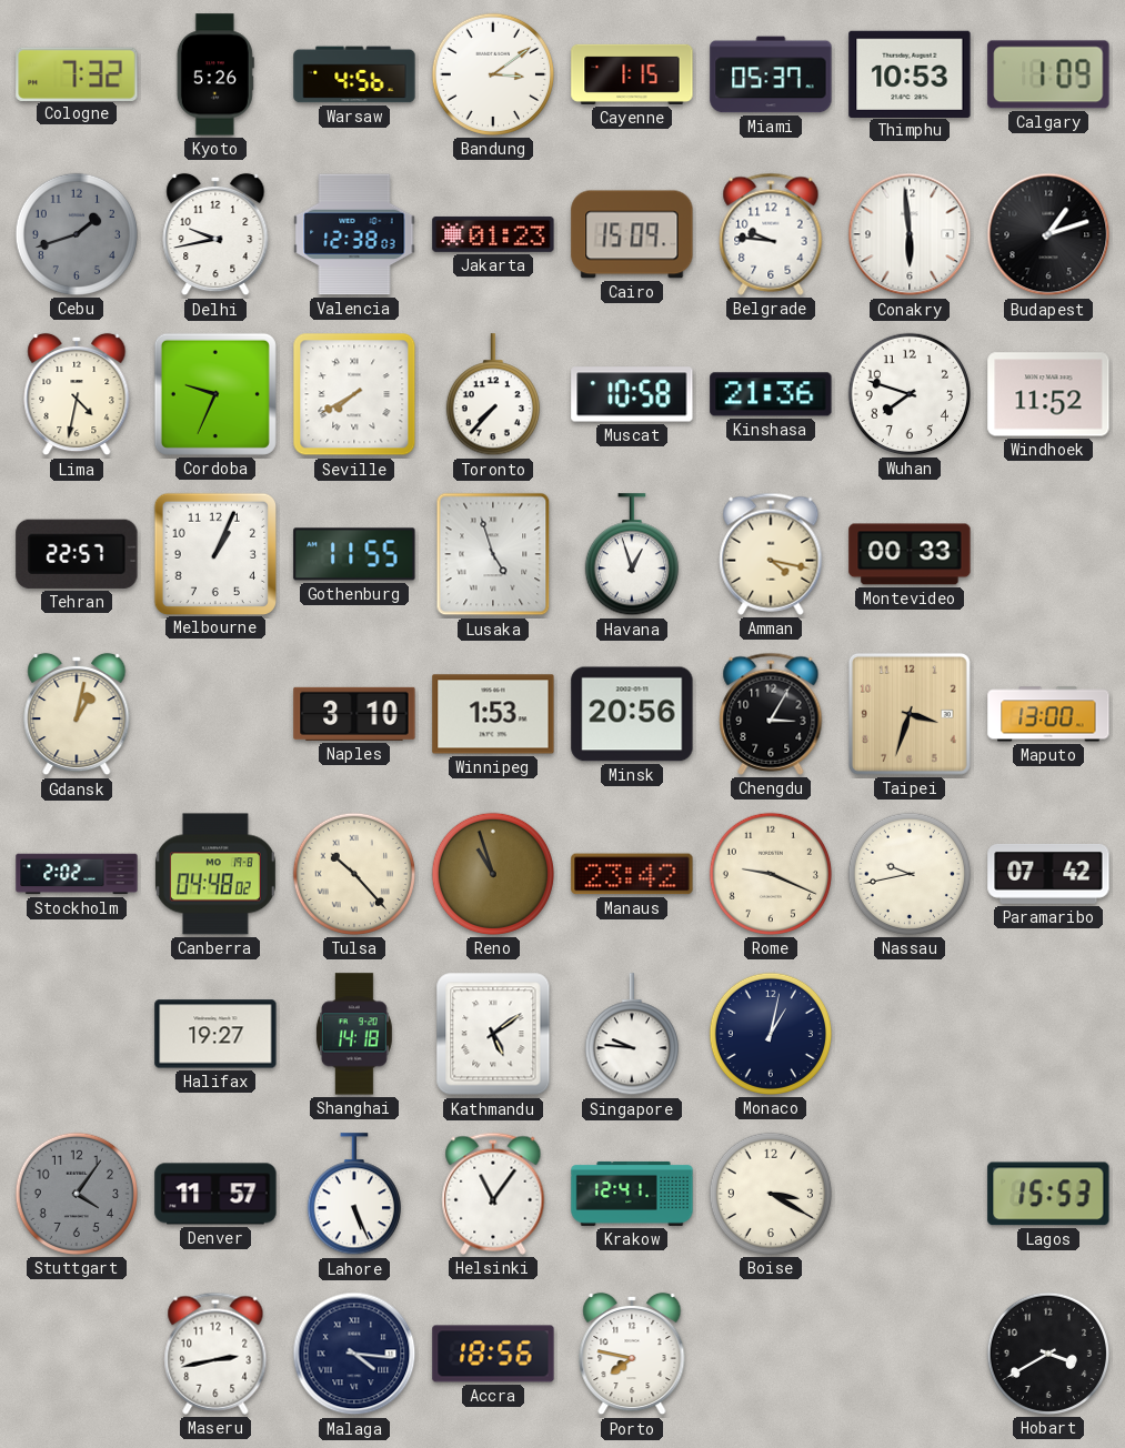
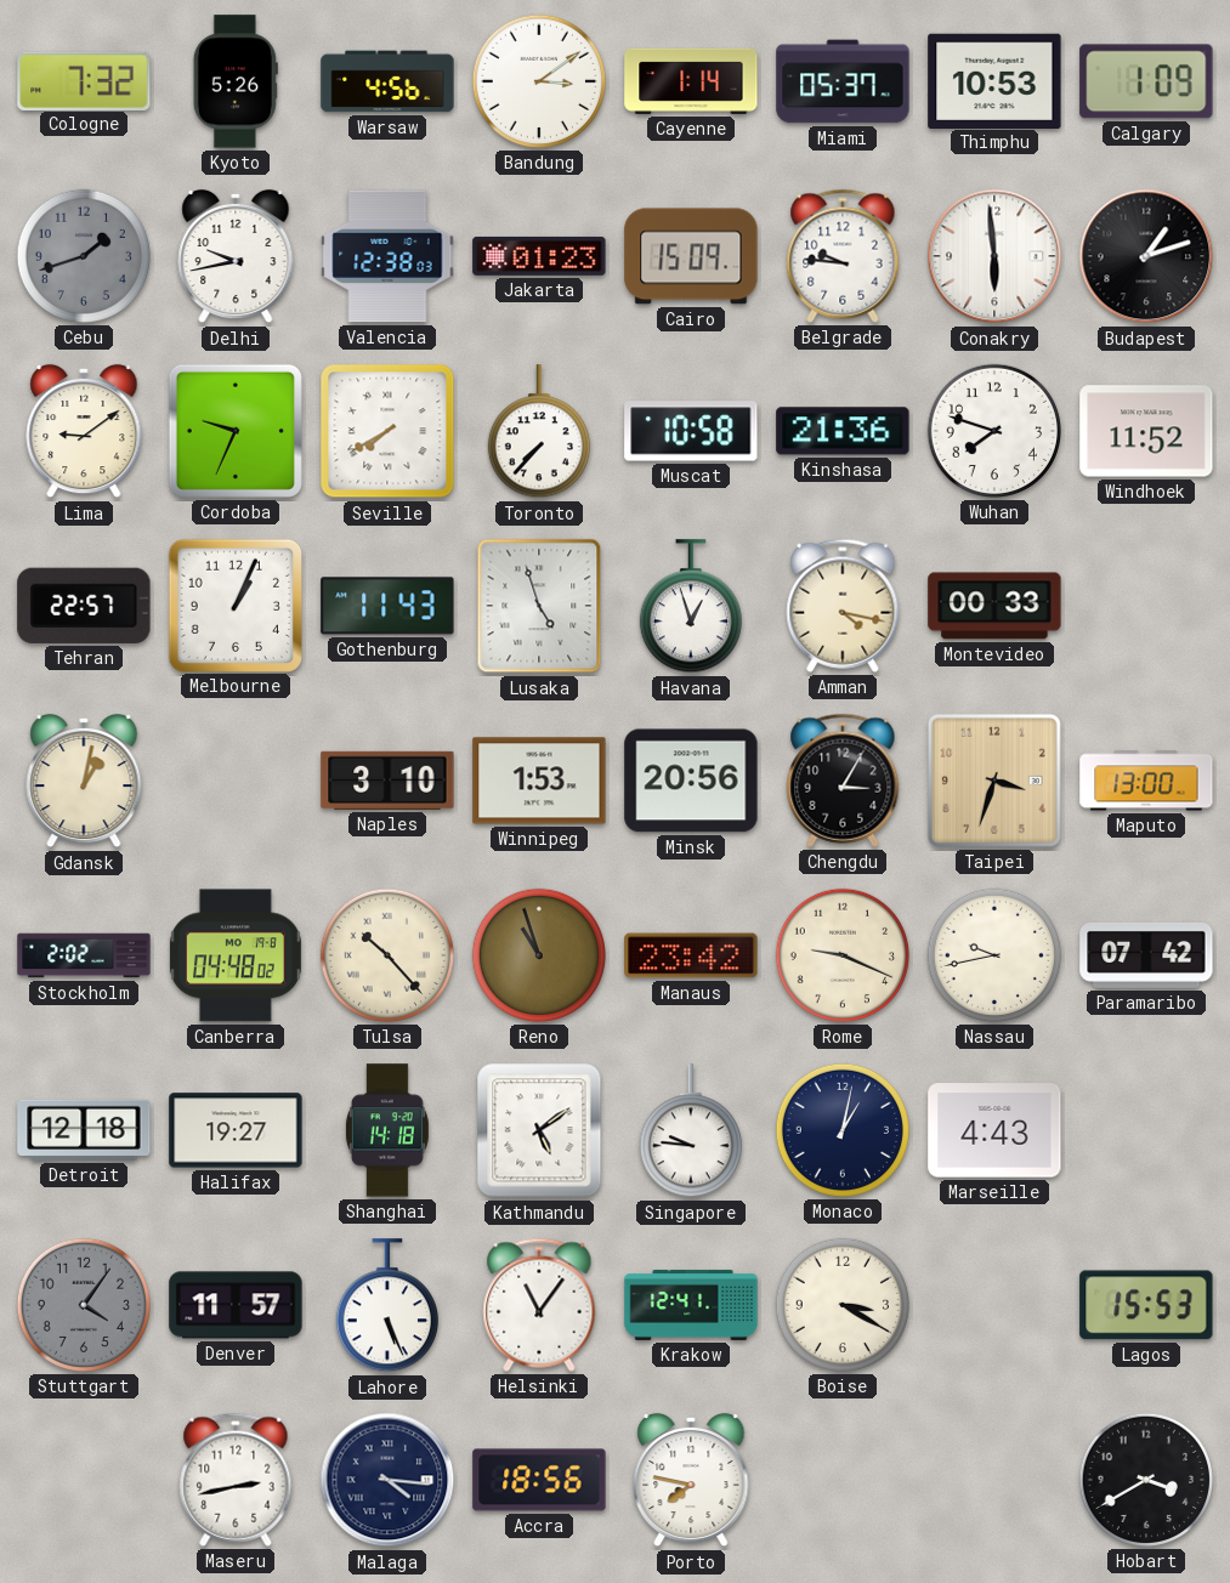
Cayenne: 1:15 -> 1:14
Lima: 4:32 -> 9:09
Gothenburg: 11:55 -> 11:43
Detroit: none -> 12:18
Marseille: none -> 4:43
